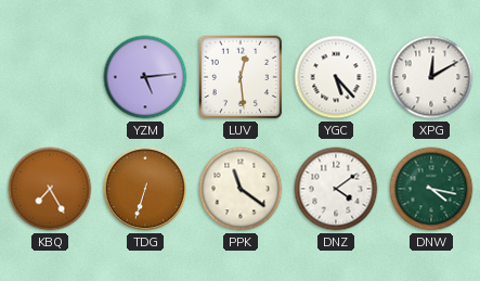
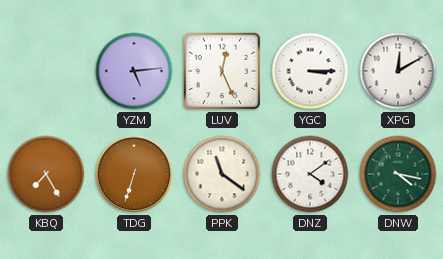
LUV: 12:29 -> 12:26
YGC: 5:23 -> 3:15
